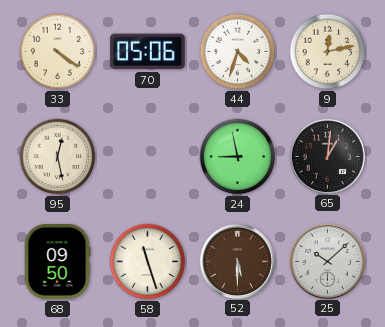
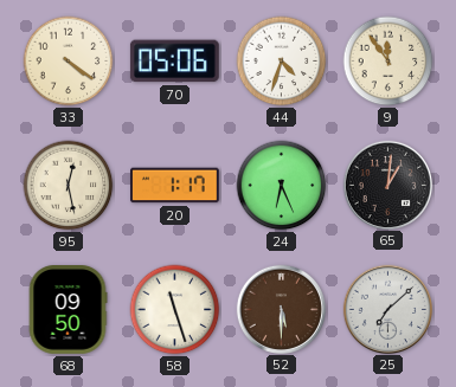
9: 12:13 -> 11:54
20: none -> 1:17
24: 8:58 -> 6:26
25: 10:08 -> 7:08
